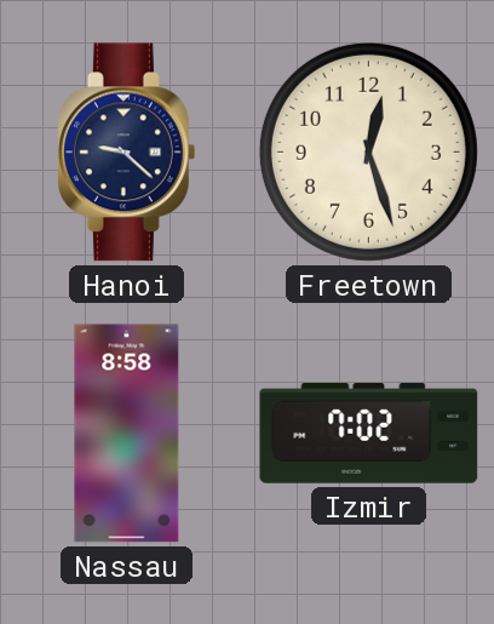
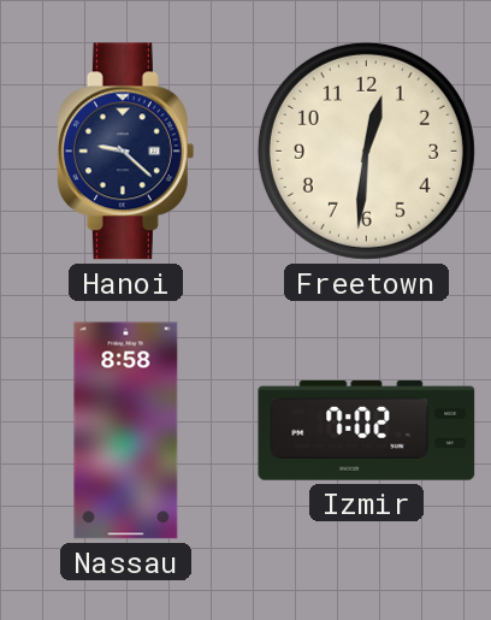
Freetown: 12:27 -> 12:31
